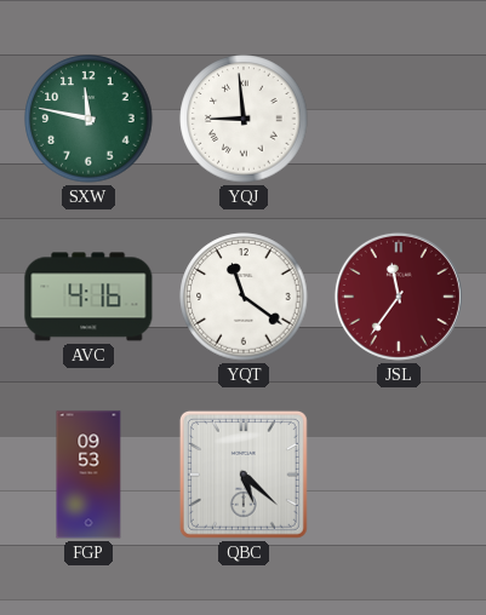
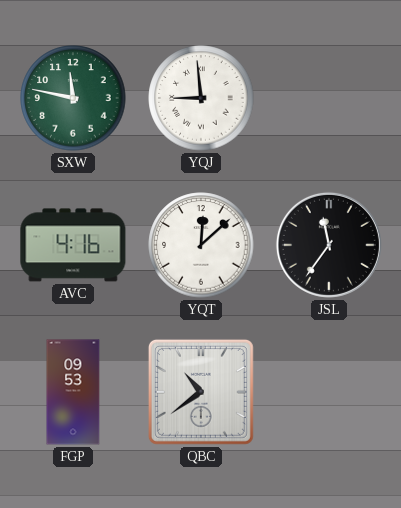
YQT: 11:21 -> 12:08
JSL dial: burgundy -> black
QBC: 5:22 -> 10:39
